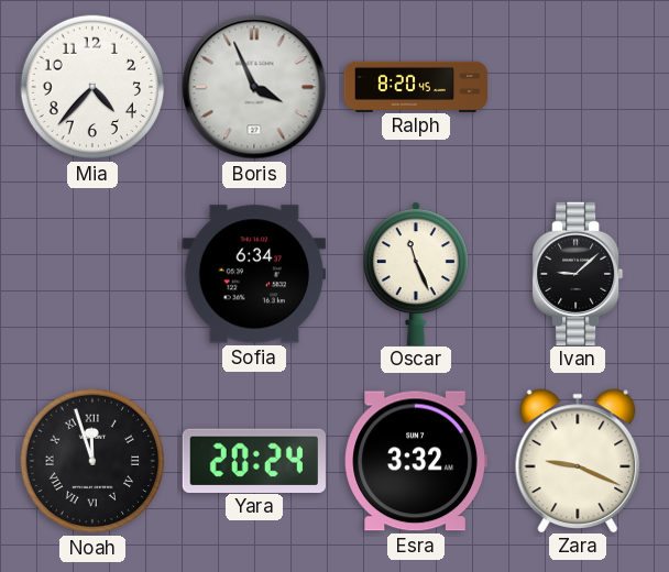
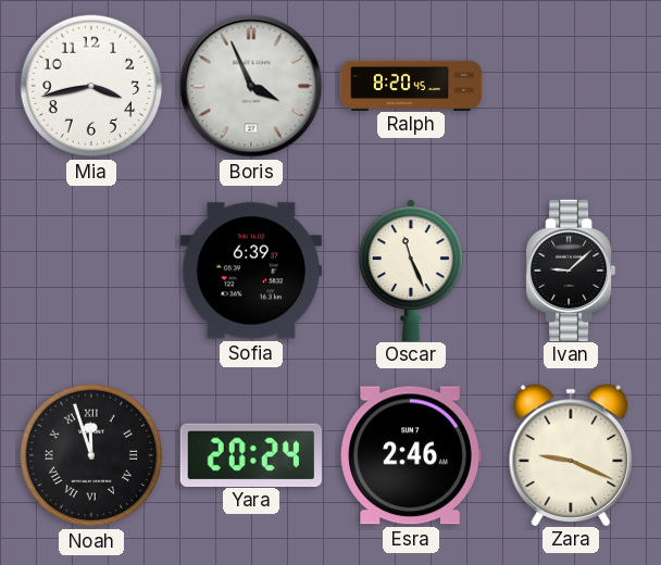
Mia: 4:37 -> 3:43
Sofia: 6:34 -> 6:39
Esra: 3:32 -> 2:46
